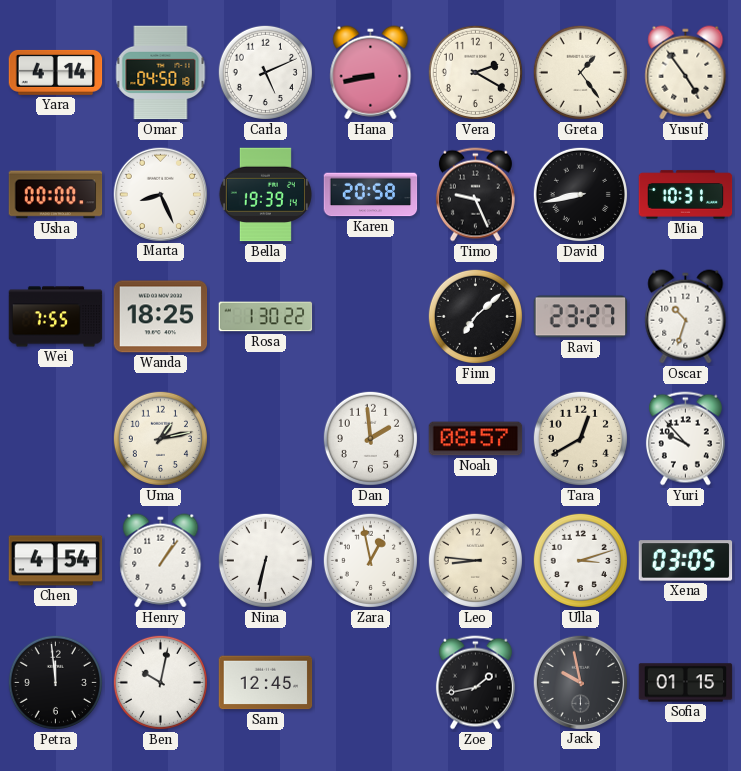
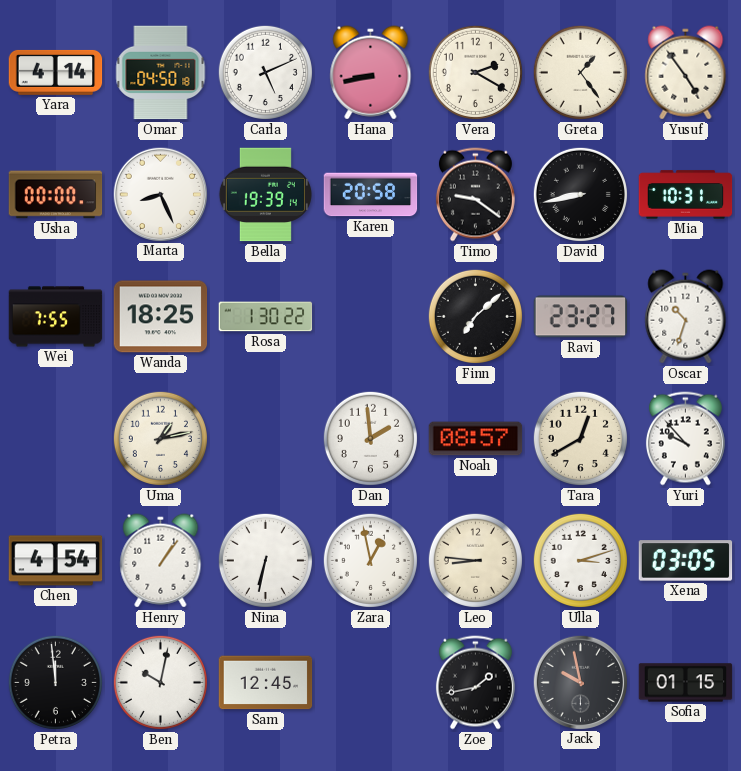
Timo: 9:26 -> 9:21
